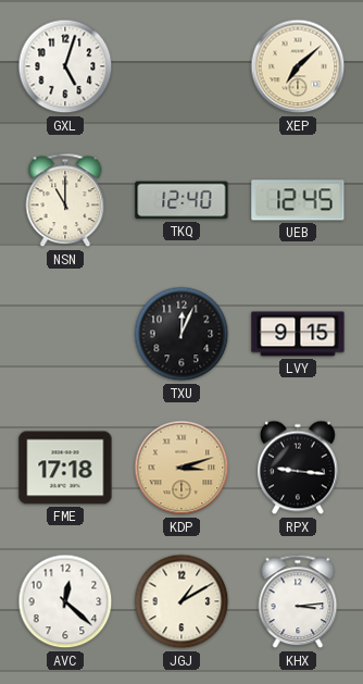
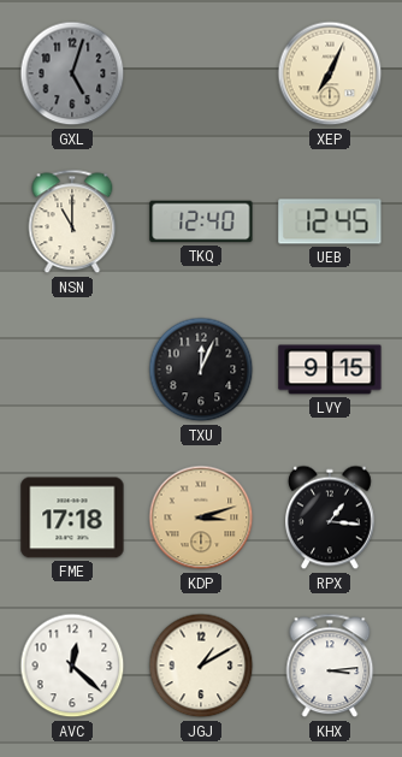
GXL dial: white -> grey
XEP: 7:08 -> 7:04
RPX: 9:16 -> 1:16
